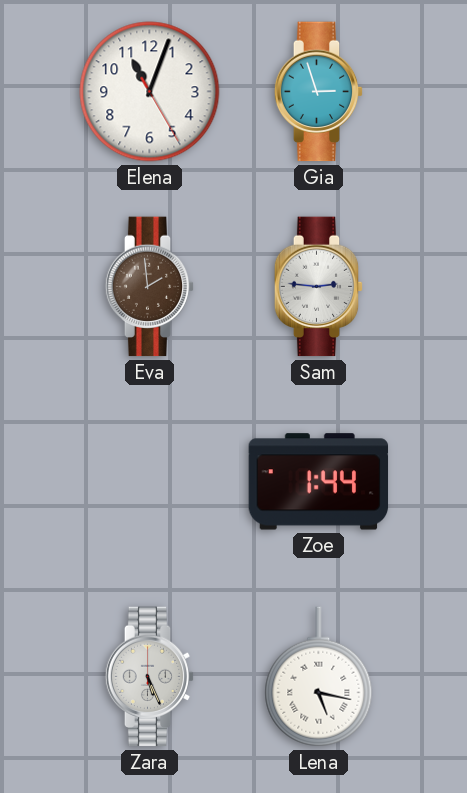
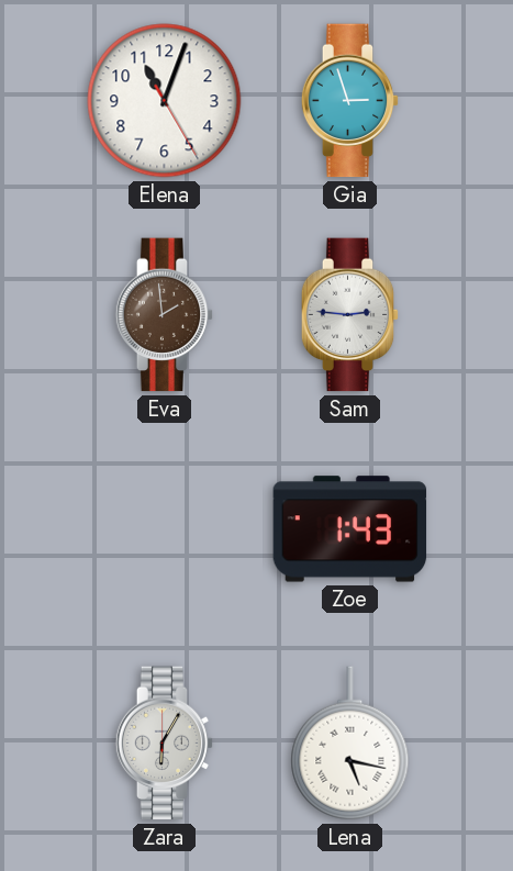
Zoe: 1:44 -> 1:43
Zara: 5:26 -> 6:05
